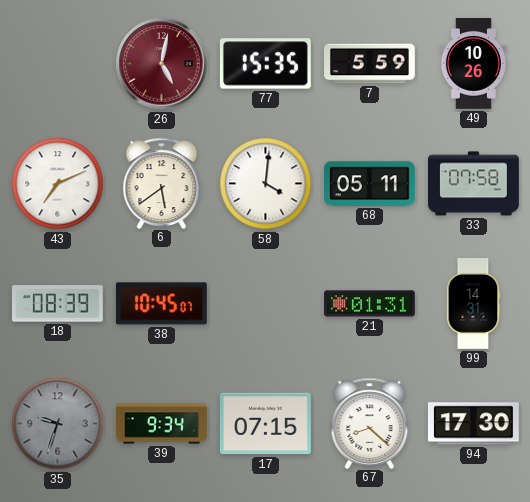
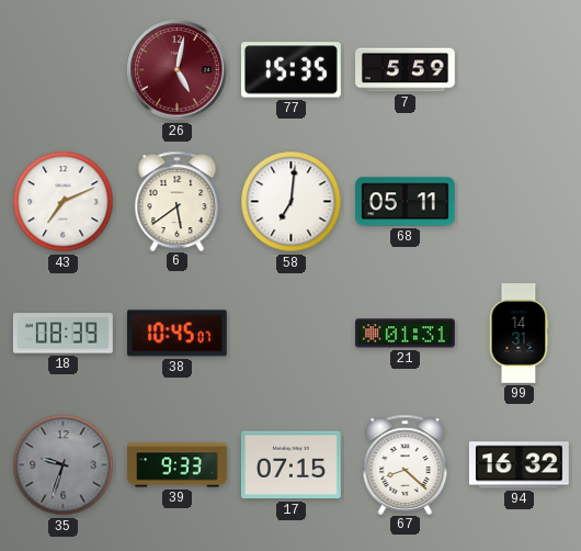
49: 10:26 -> none
58: 4:01 -> 7:01
33: 07:58 -> none
39: 9:34 -> 9:33
94: 17:30 -> 16:32
